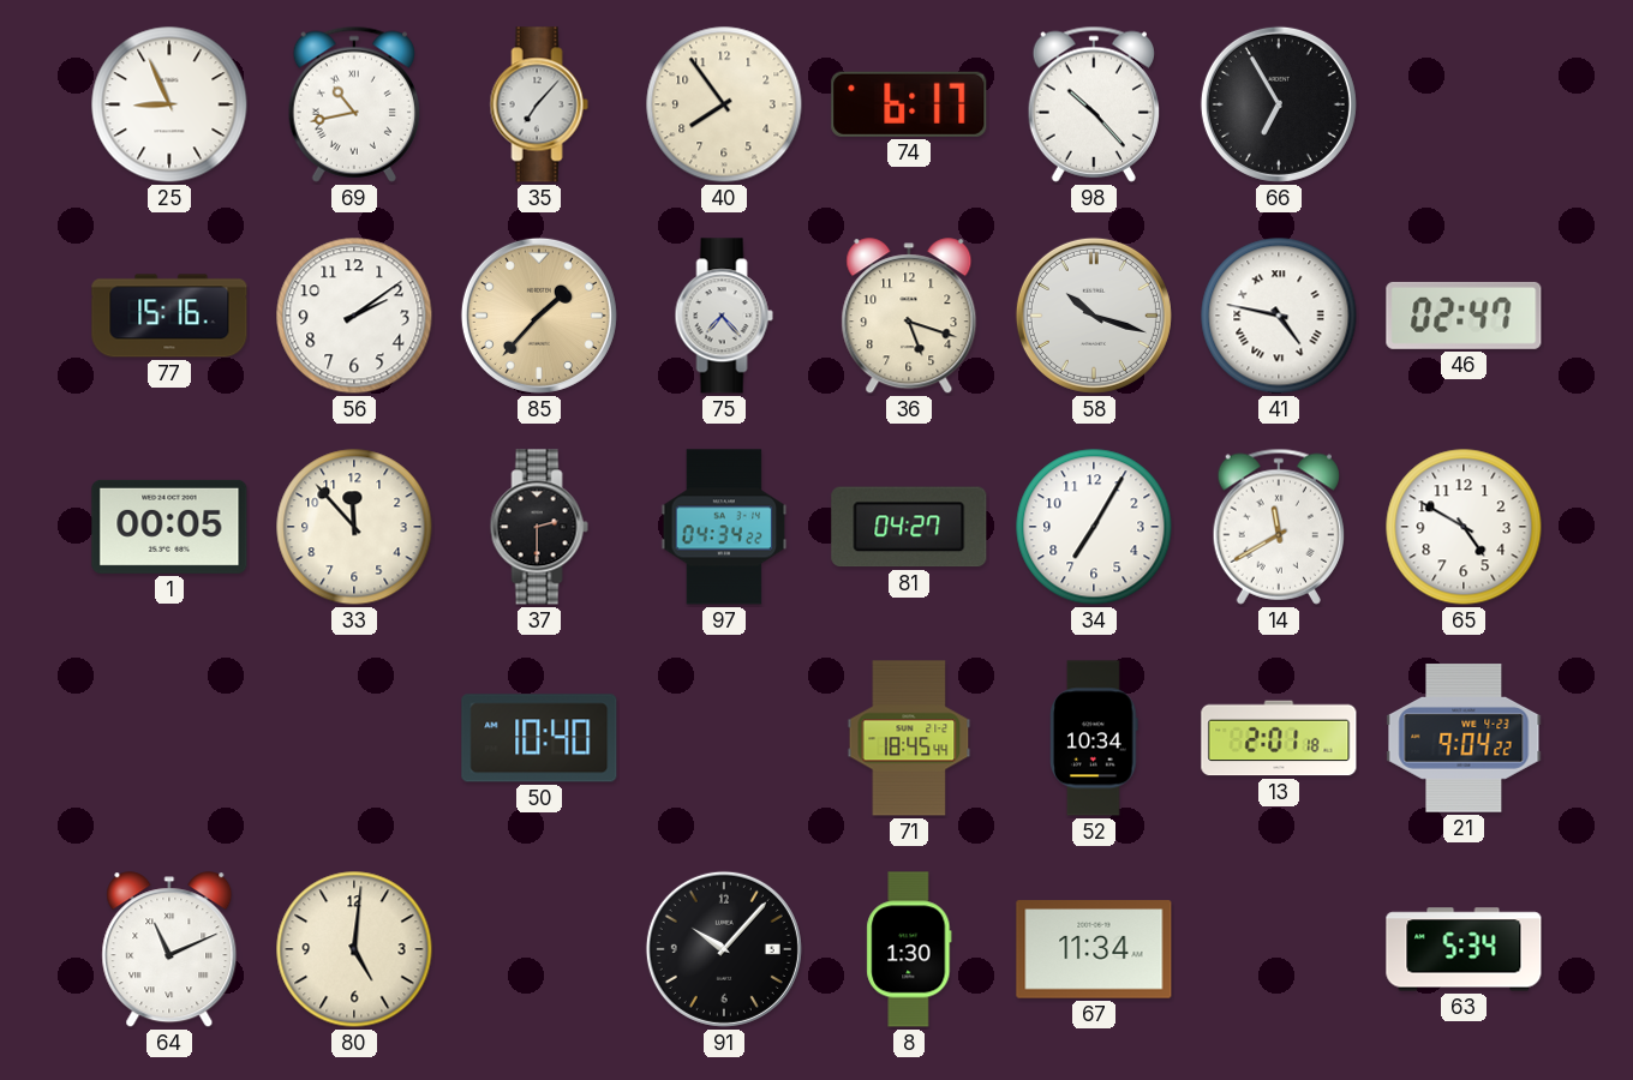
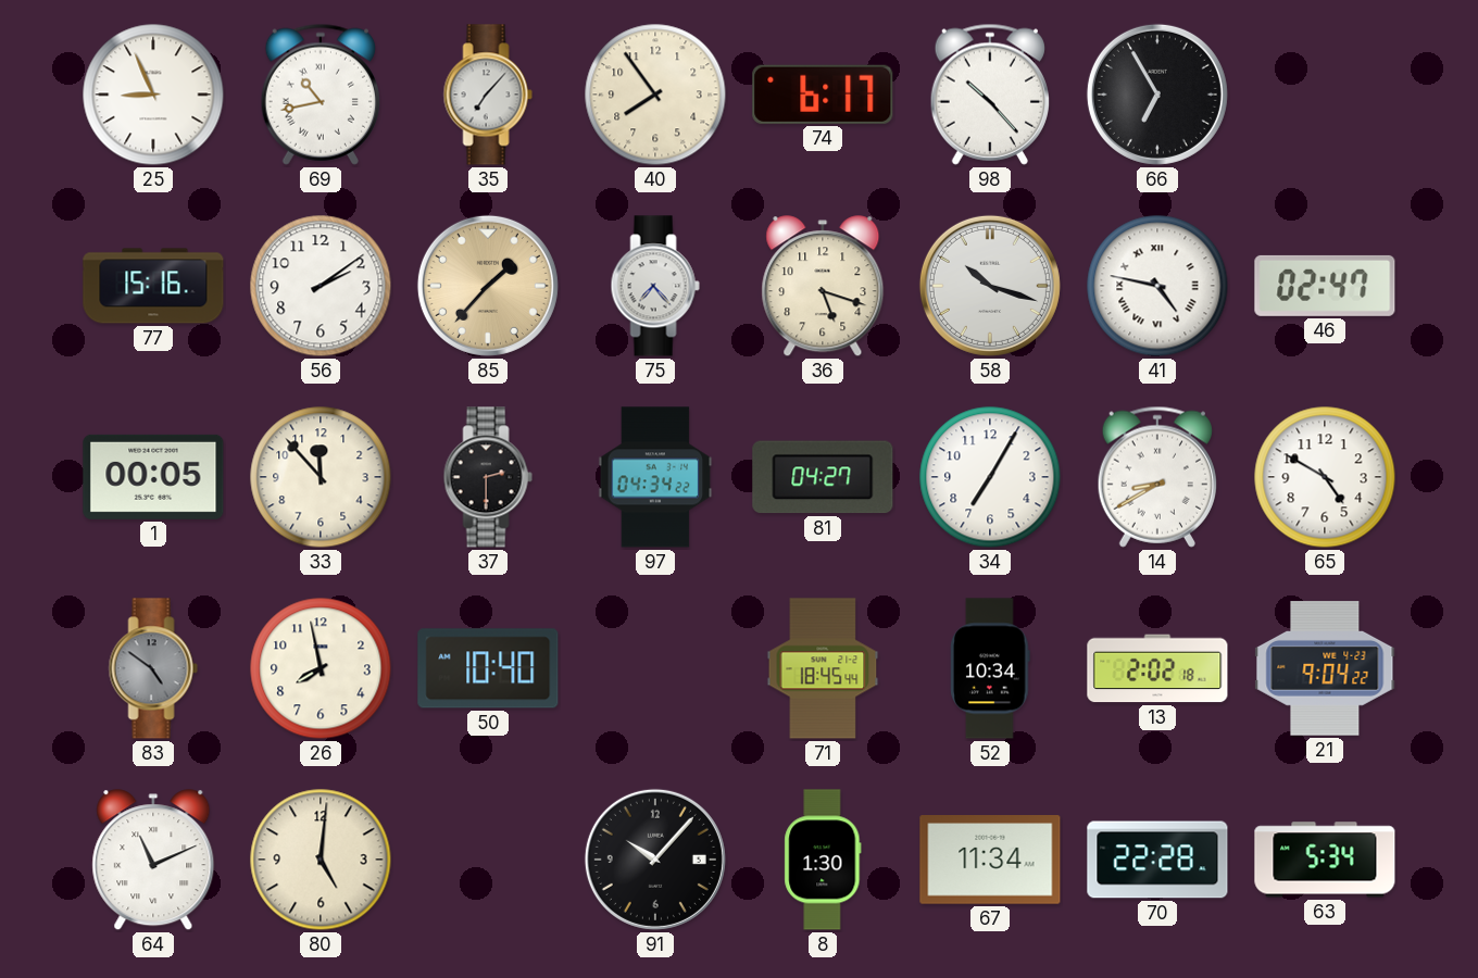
14: 11:40 -> 8:40
83: none -> 4:51
26: none -> 7:58
13: 2:01 -> 2:02
70: none -> 22:28
